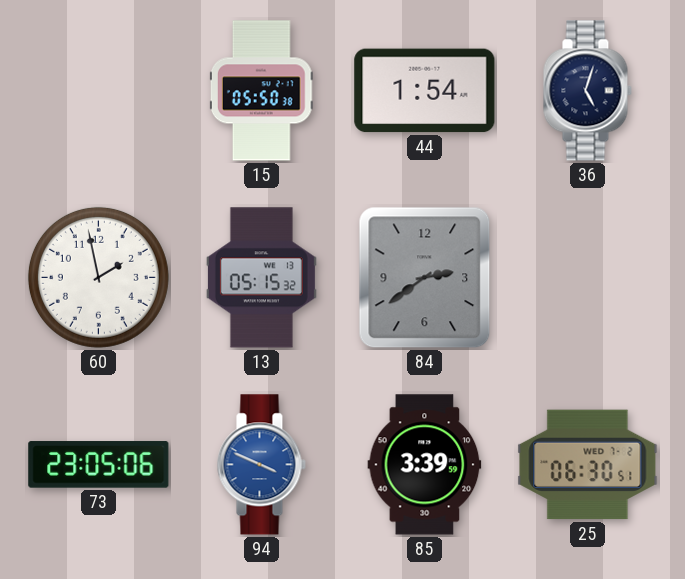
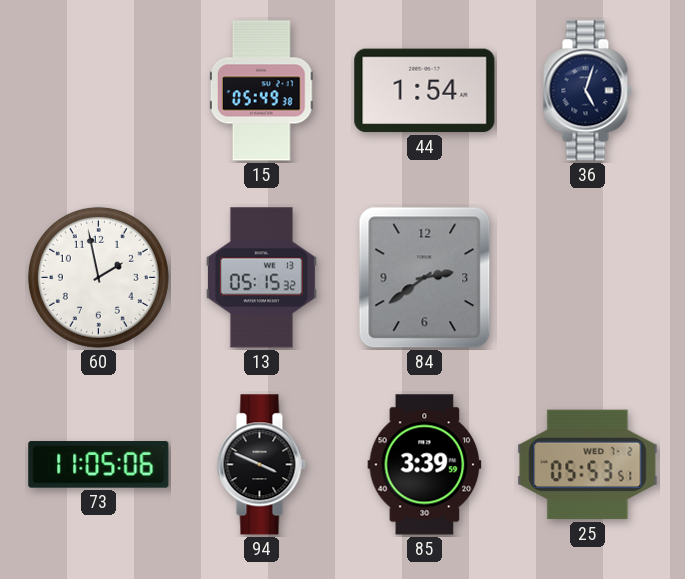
15: 05:50 -> 05:49
73: 23:05 -> 11:05
94 dial: blue -> black
25: 06:30 -> 05:53
